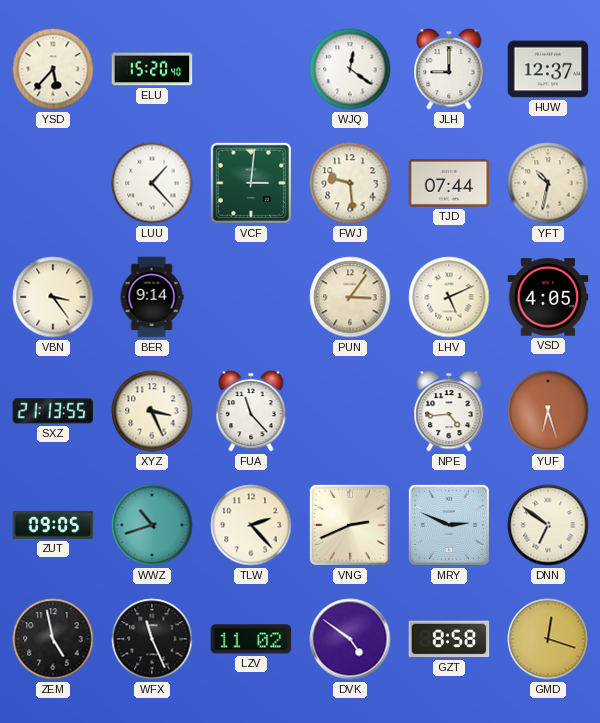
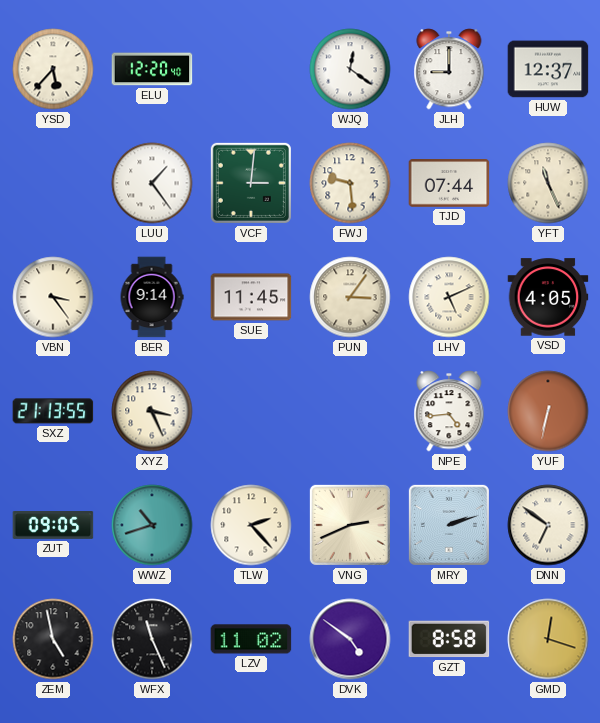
ELU: 15:20 -> 12:20
LUU: 1:23 -> 1:24
YFT: 10:32 -> 11:26
SUE: none -> 11:45
FUA: 11:23 -> none
YUF: 6:27 -> 6:32
MRY: 2:49 -> 2:12
